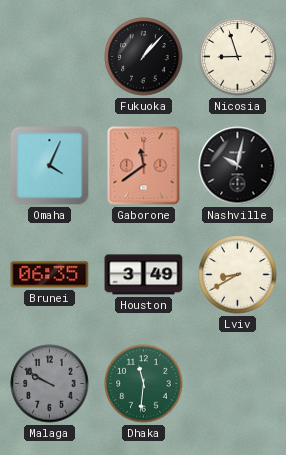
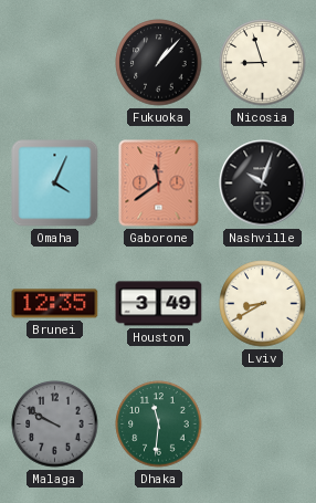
Nashville: 10:02 -> 10:03
Brunei: 06:35 -> 12:35
